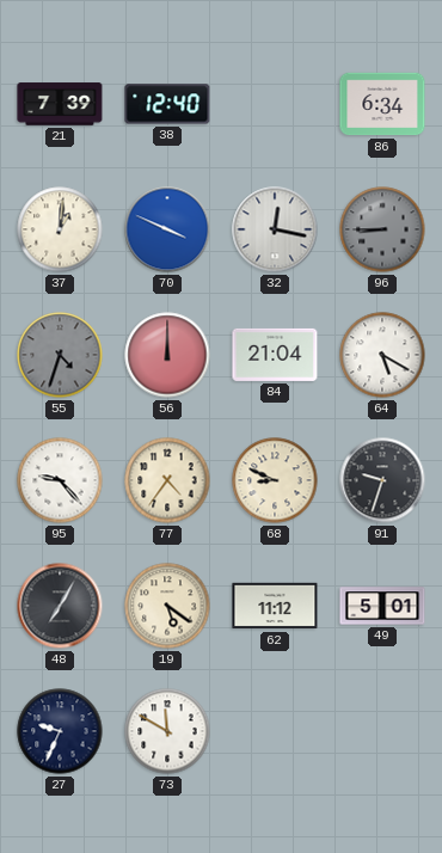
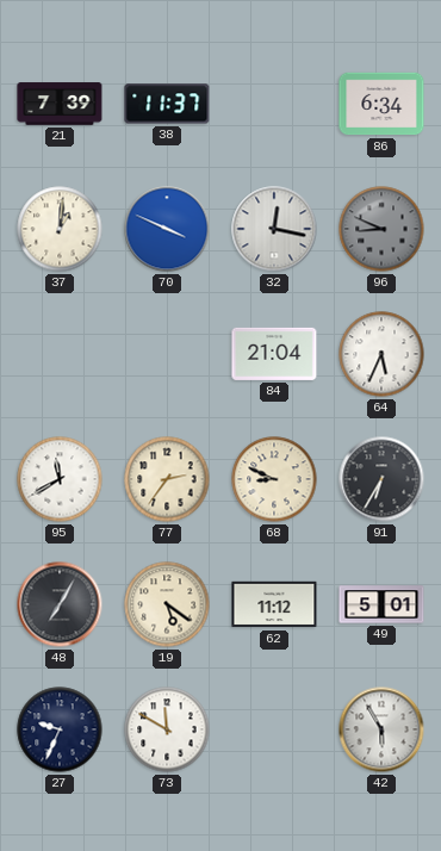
38: 12:40 -> 11:37
96: 8:45 -> 8:49
55: 4:33 -> none
56: 12:00 -> none
64: 5:20 -> 5:34
95: 9:23 -> 11:40
77: 4:36 -> 2:36
91: 9:33 -> 6:35
42: none -> 5:55
